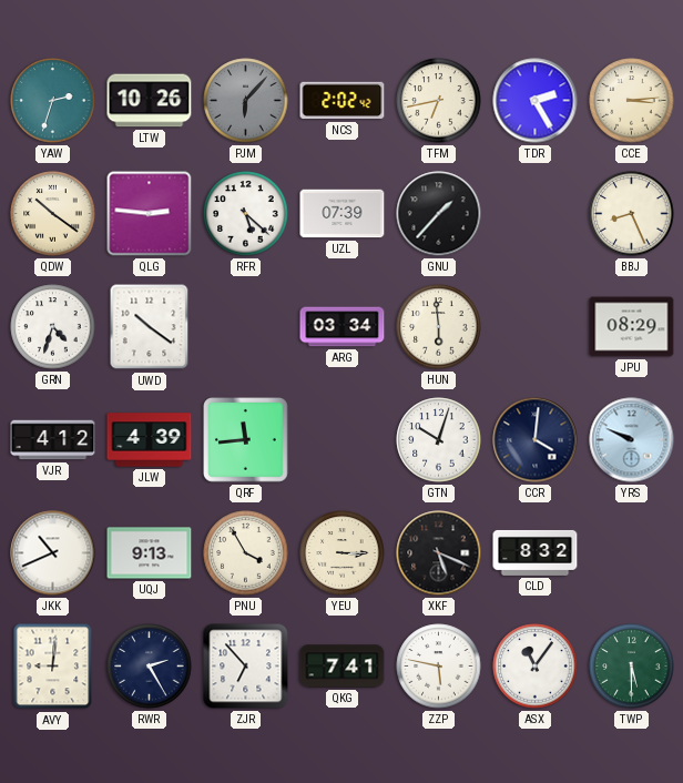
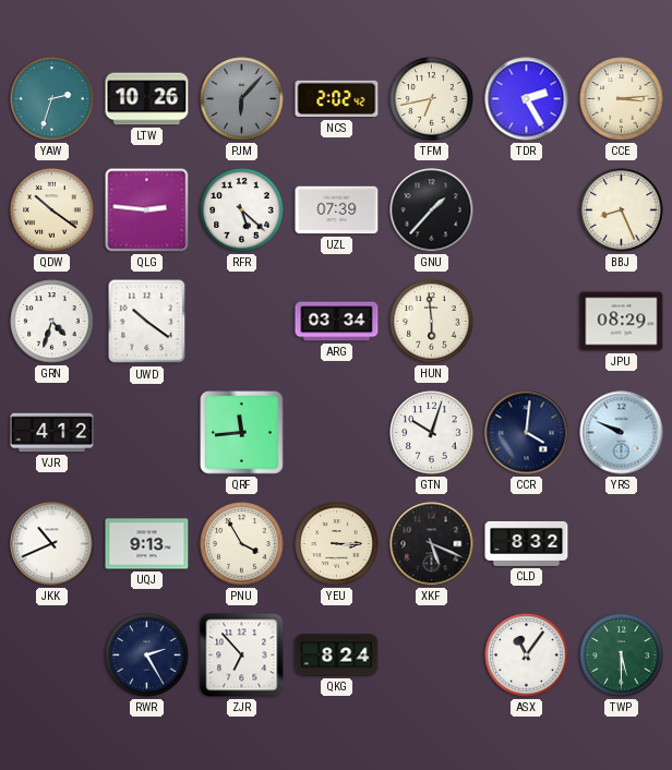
JLW: 4:39 -> none
AVY: 9:01 -> none
QKG: 7:41 -> 8:24
ZZP: 5:47 -> none
